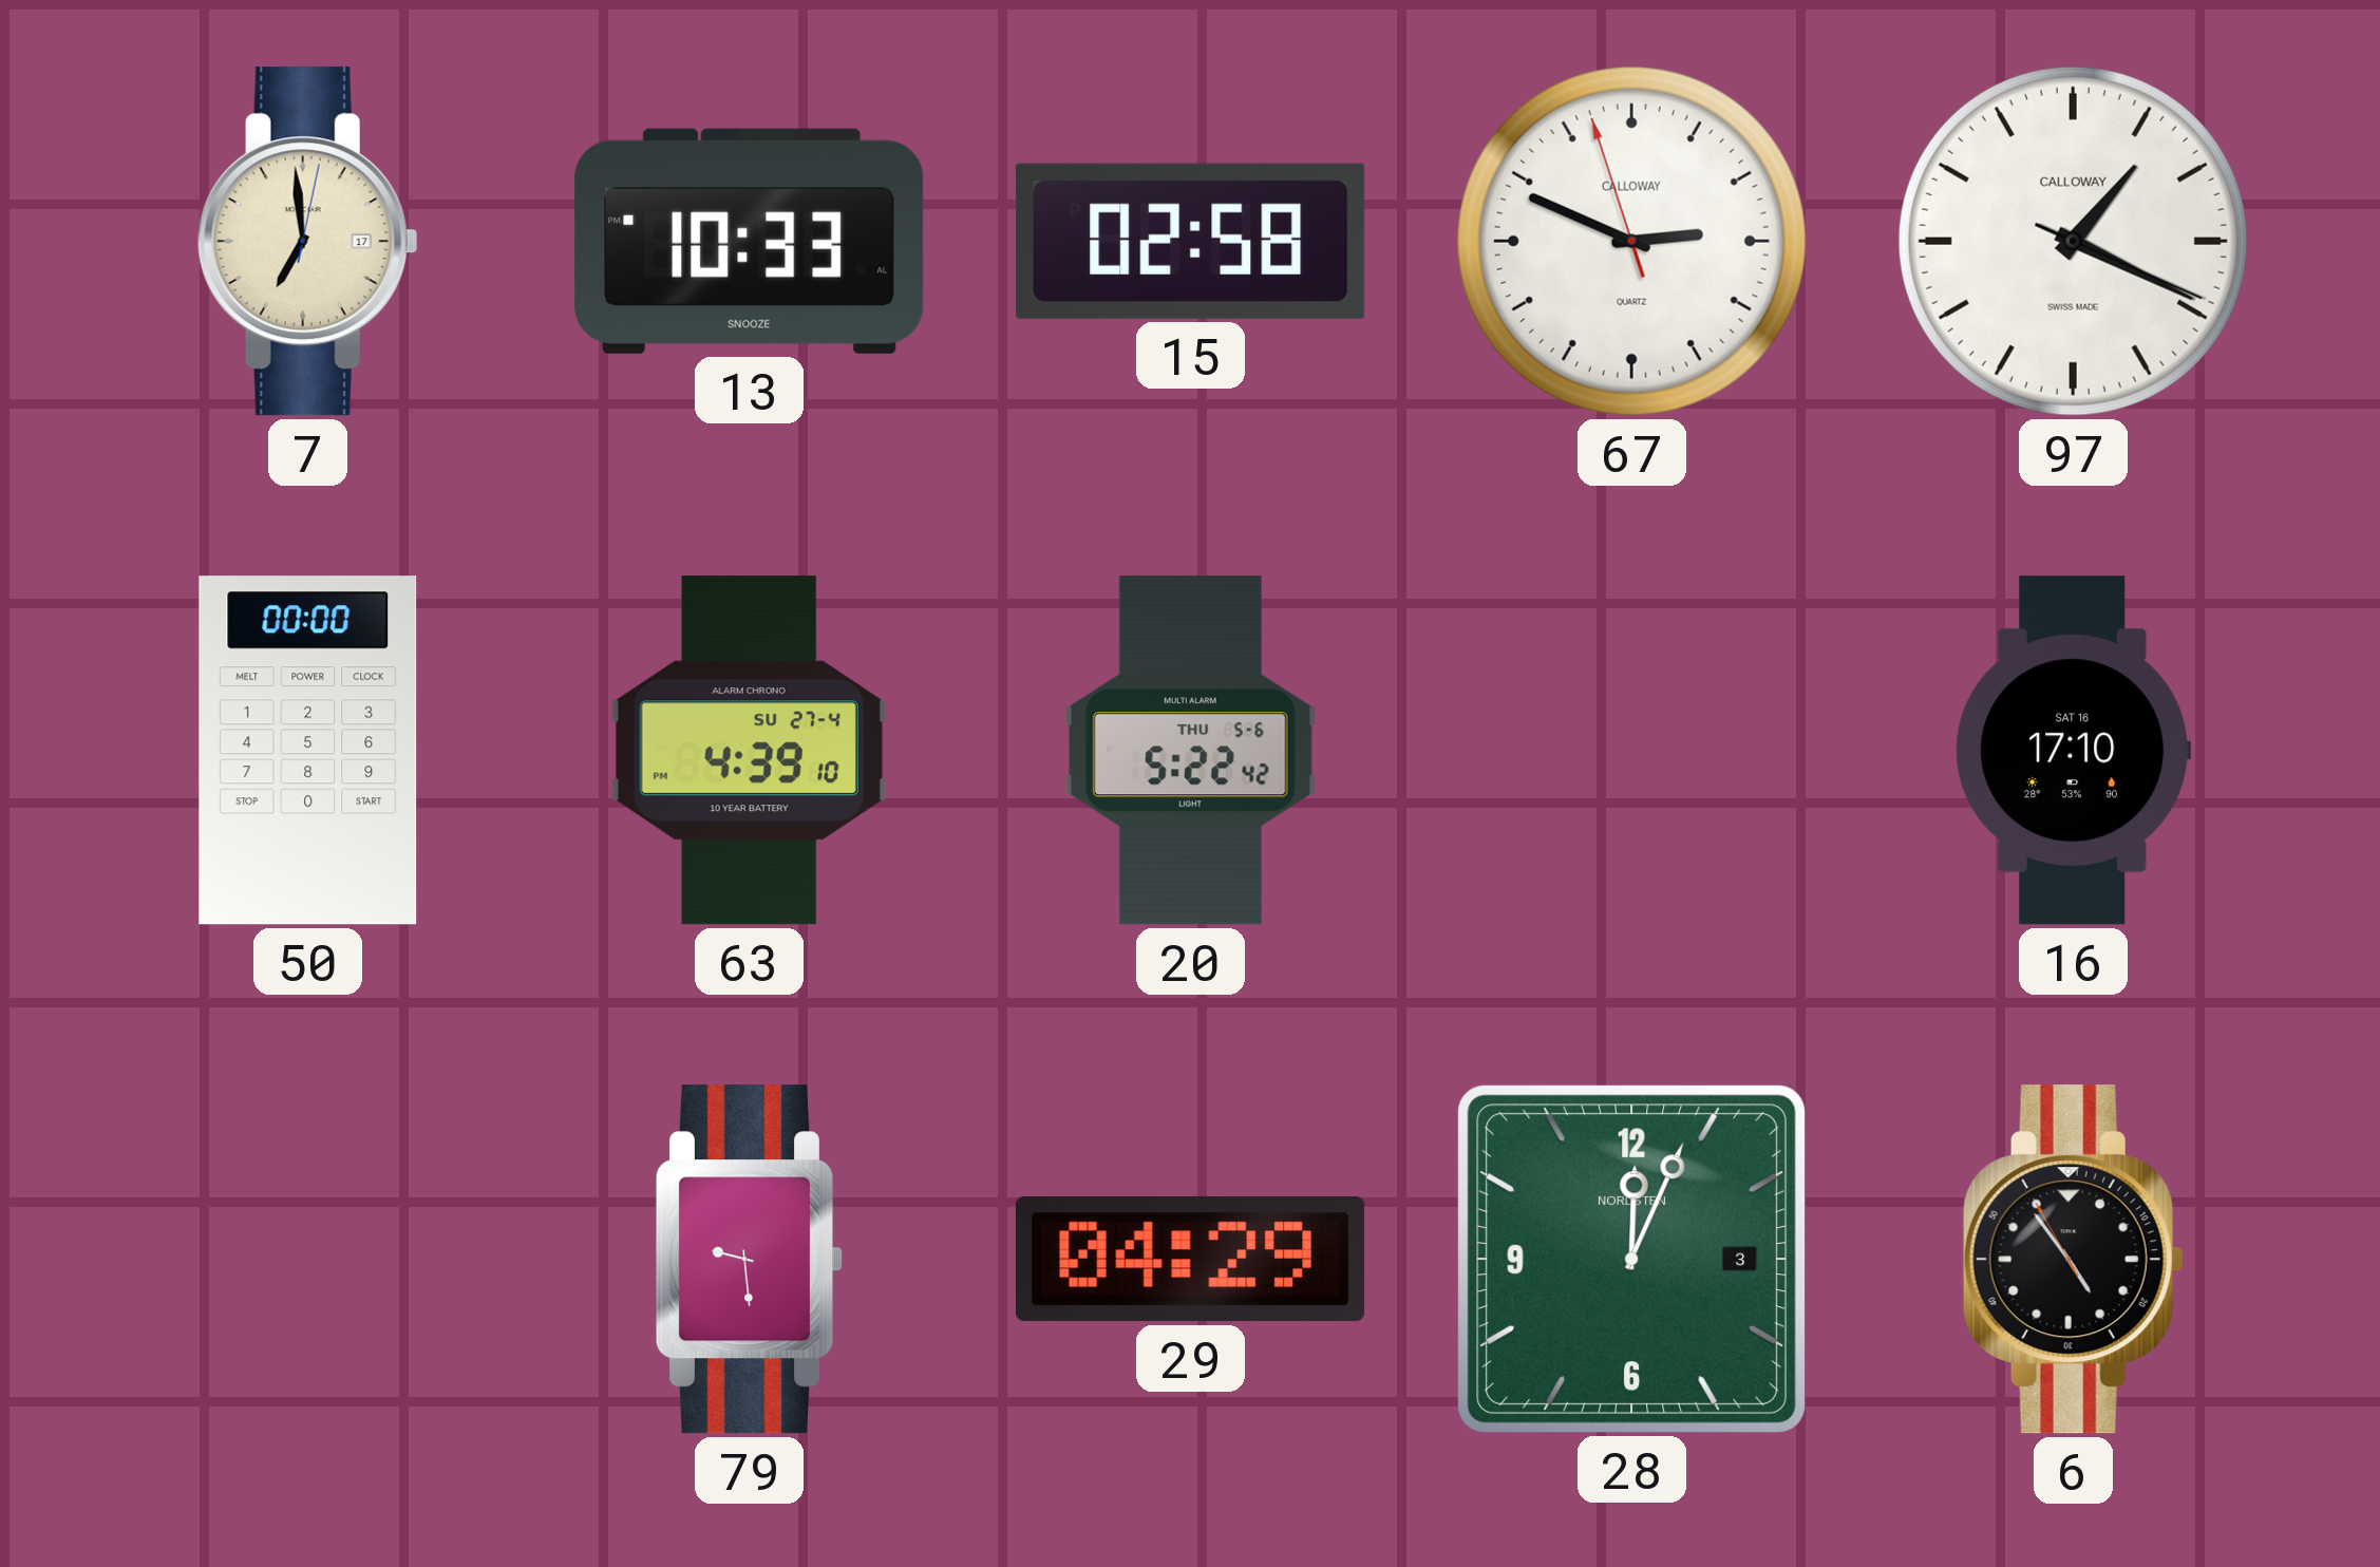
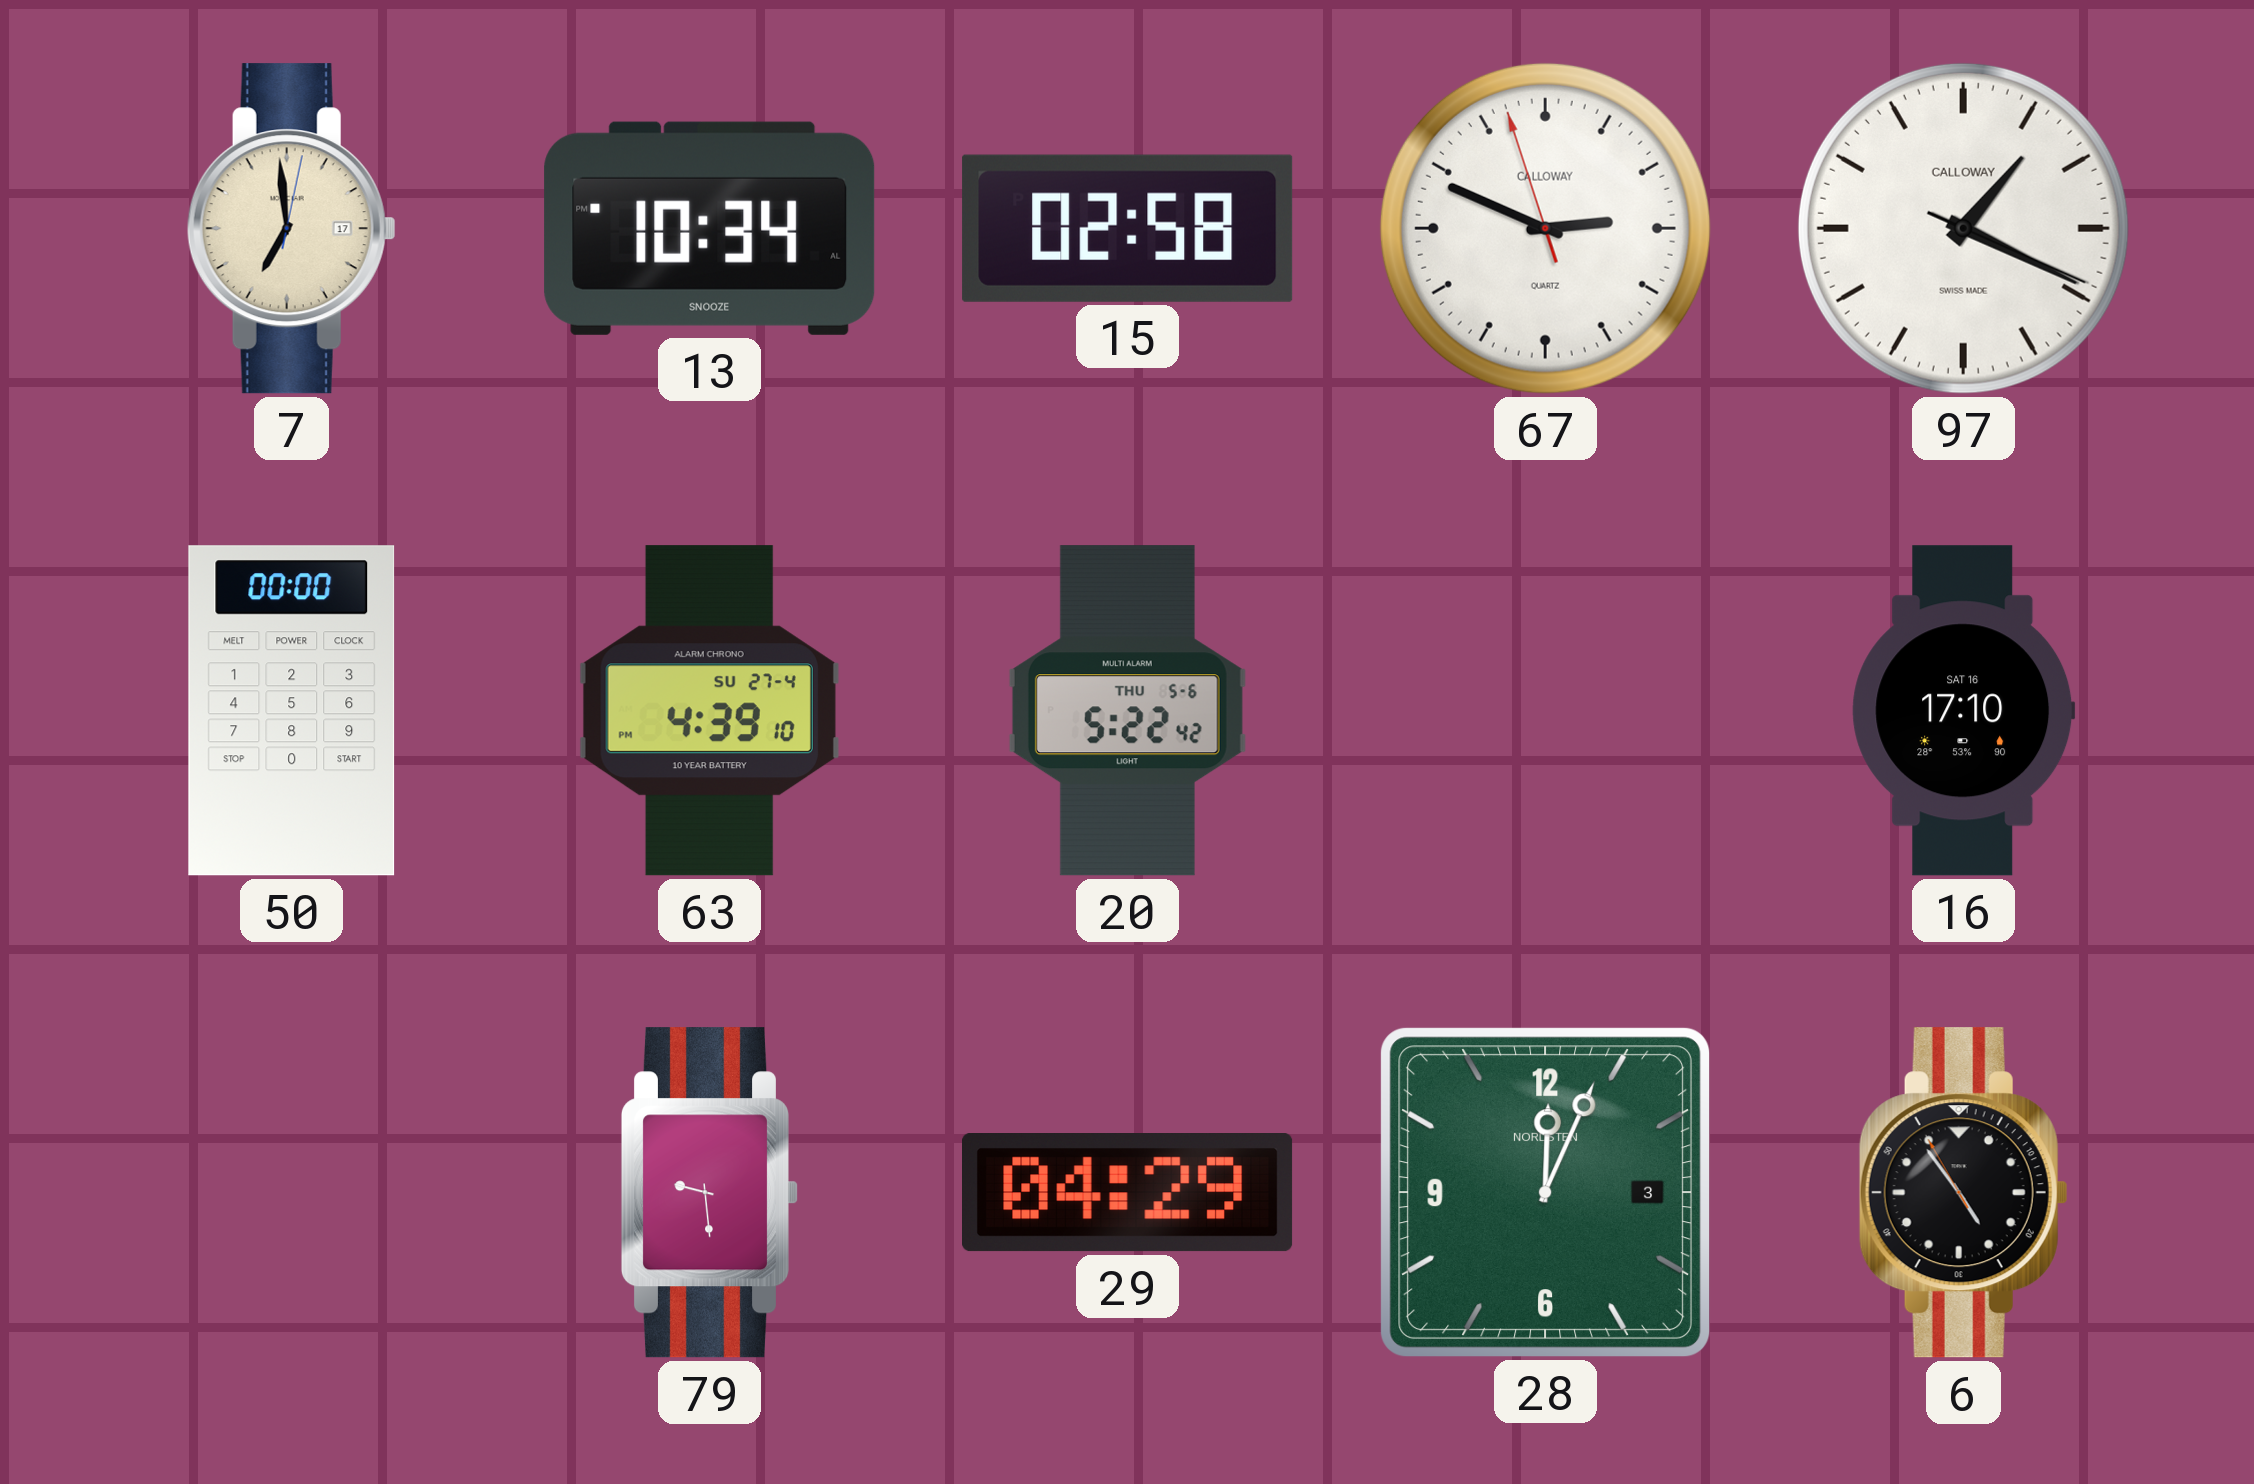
13: 10:33 -> 10:34
